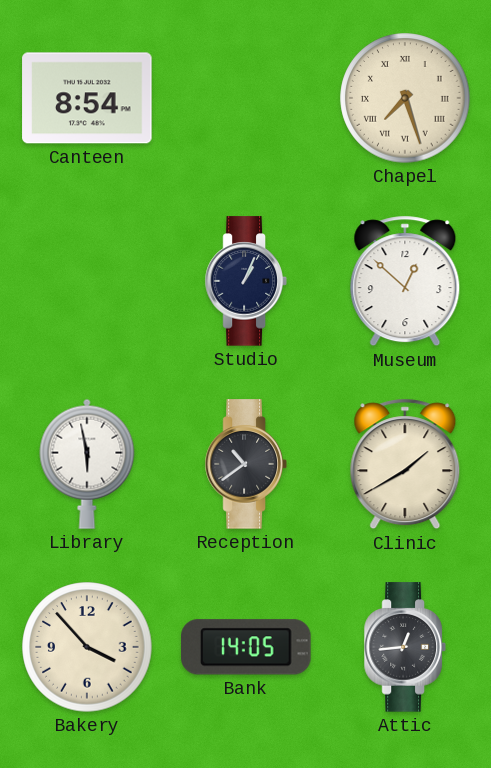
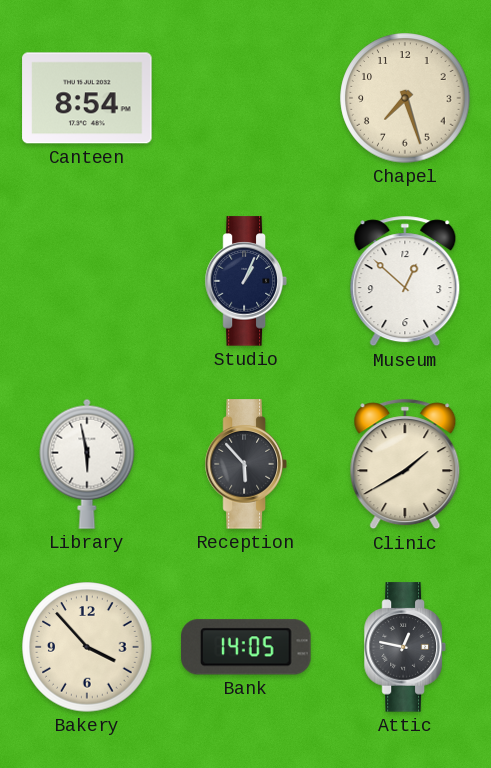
Chapel numerals: Roman -> Arabic
Reception: 10:39 -> 5:53
Attic: 12:44 -> 12:47
